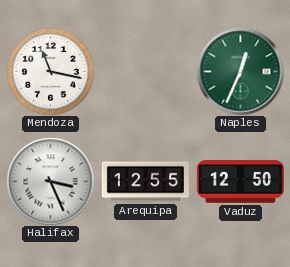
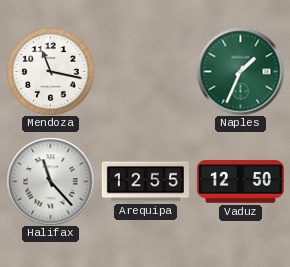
Naples: 12:34 -> 1:34
Halifax: 3:26 -> 11:23
